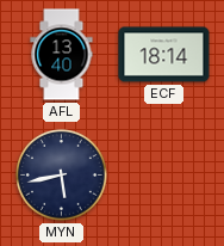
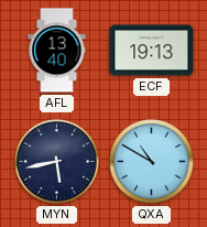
ECF: 18:14 -> 19:13
QXA: none -> 10:50
